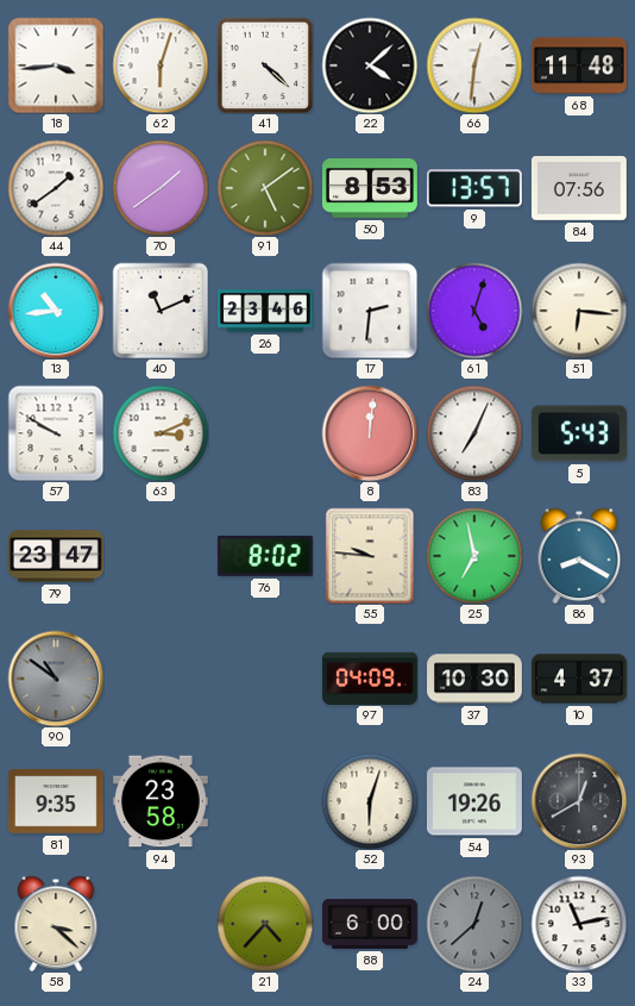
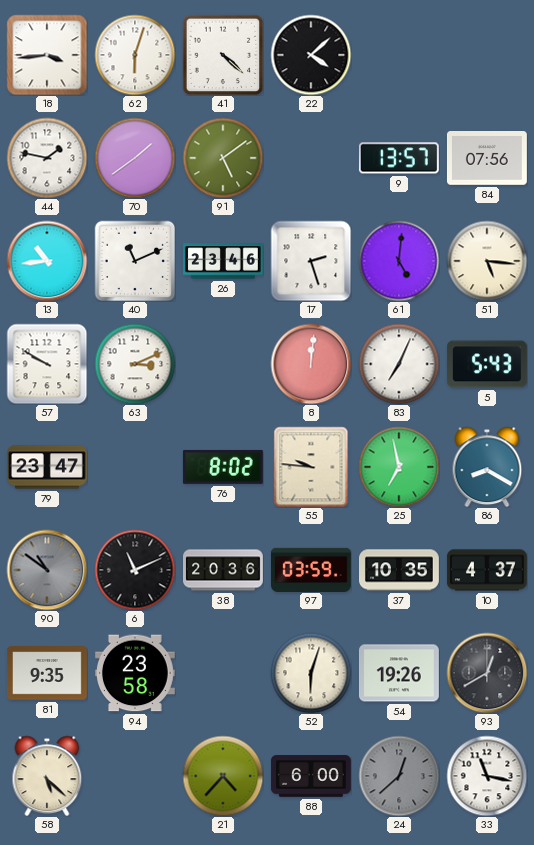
66: 12:31 -> none
68: 11:48 -> none
44: 1:39 -> 1:47
50: 8:53 -> none
17: 2:31 -> 2:27
61: 5:03 -> 5:01
51: 6:16 -> 5:16
6: none -> 11:11
38: none -> 20:36
97: 04:09 -> 03:59
37: 10:30 -> 10:35
58: 3:22 -> 5:22
33: 11:13 -> 11:17
